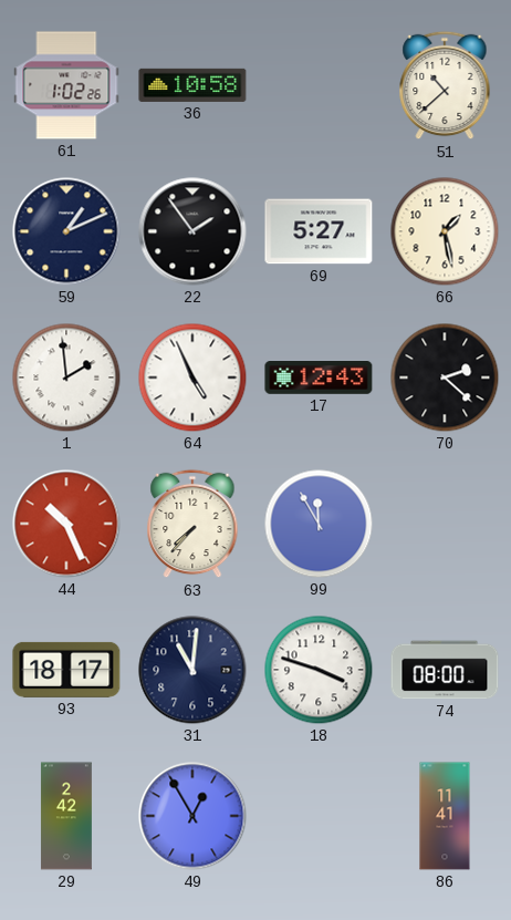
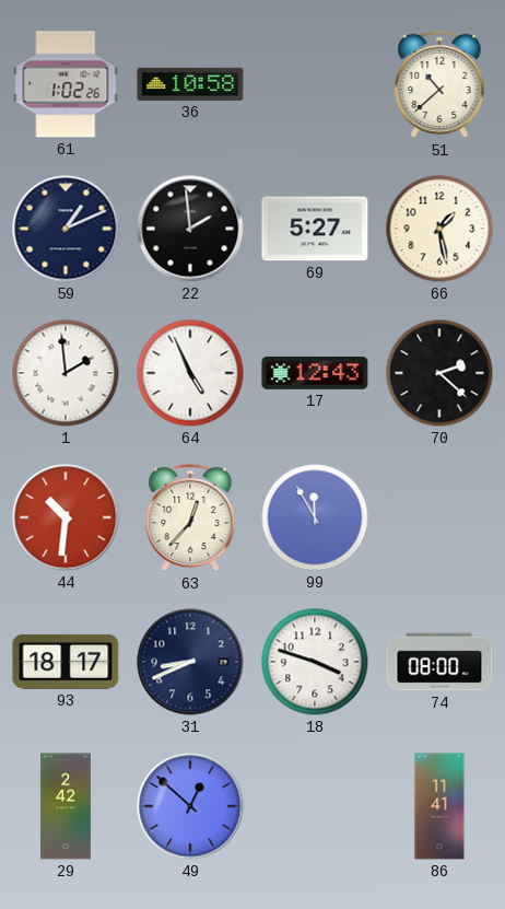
22: 1:54 -> 1:59
44: 10:26 -> 10:31
63: 7:37 -> 12:37
31: 11:01 -> 8:41
49: 12:55 -> 12:52
